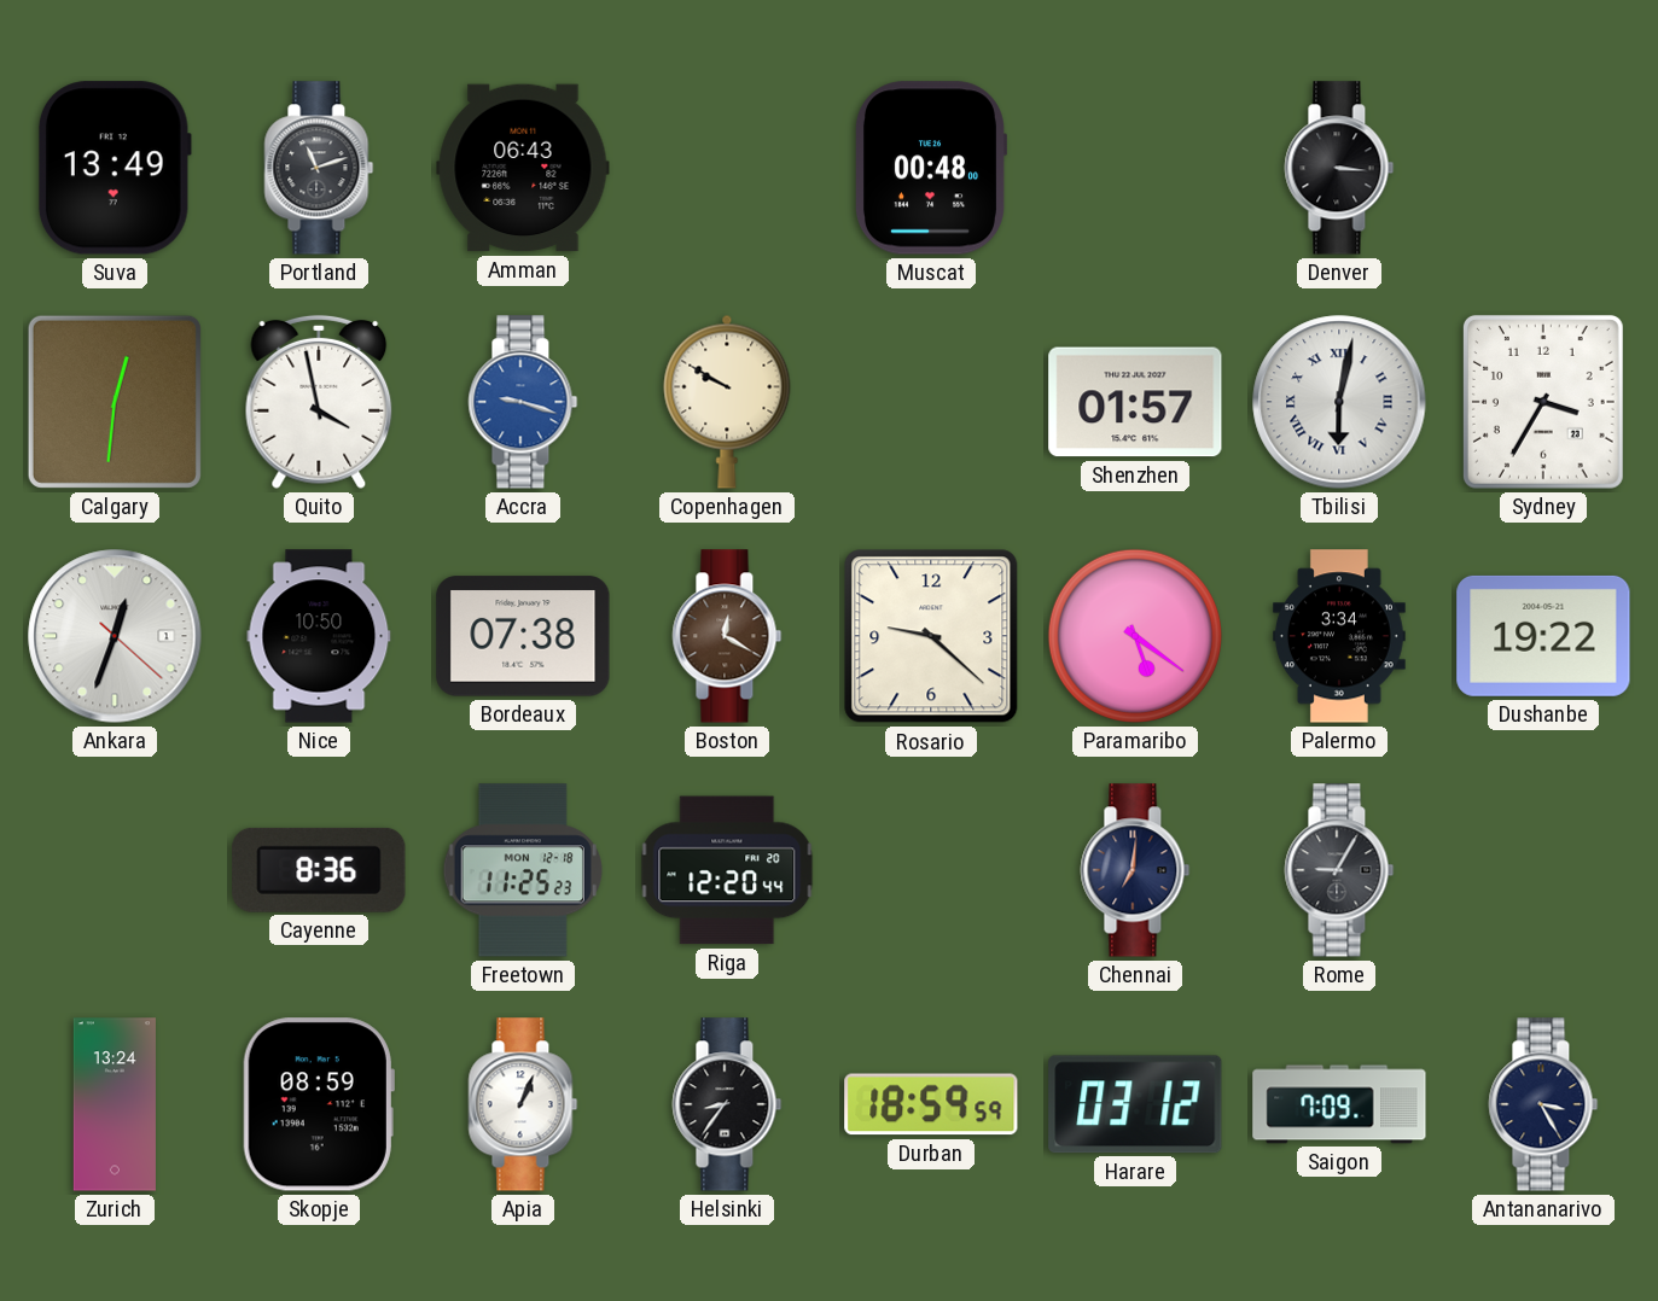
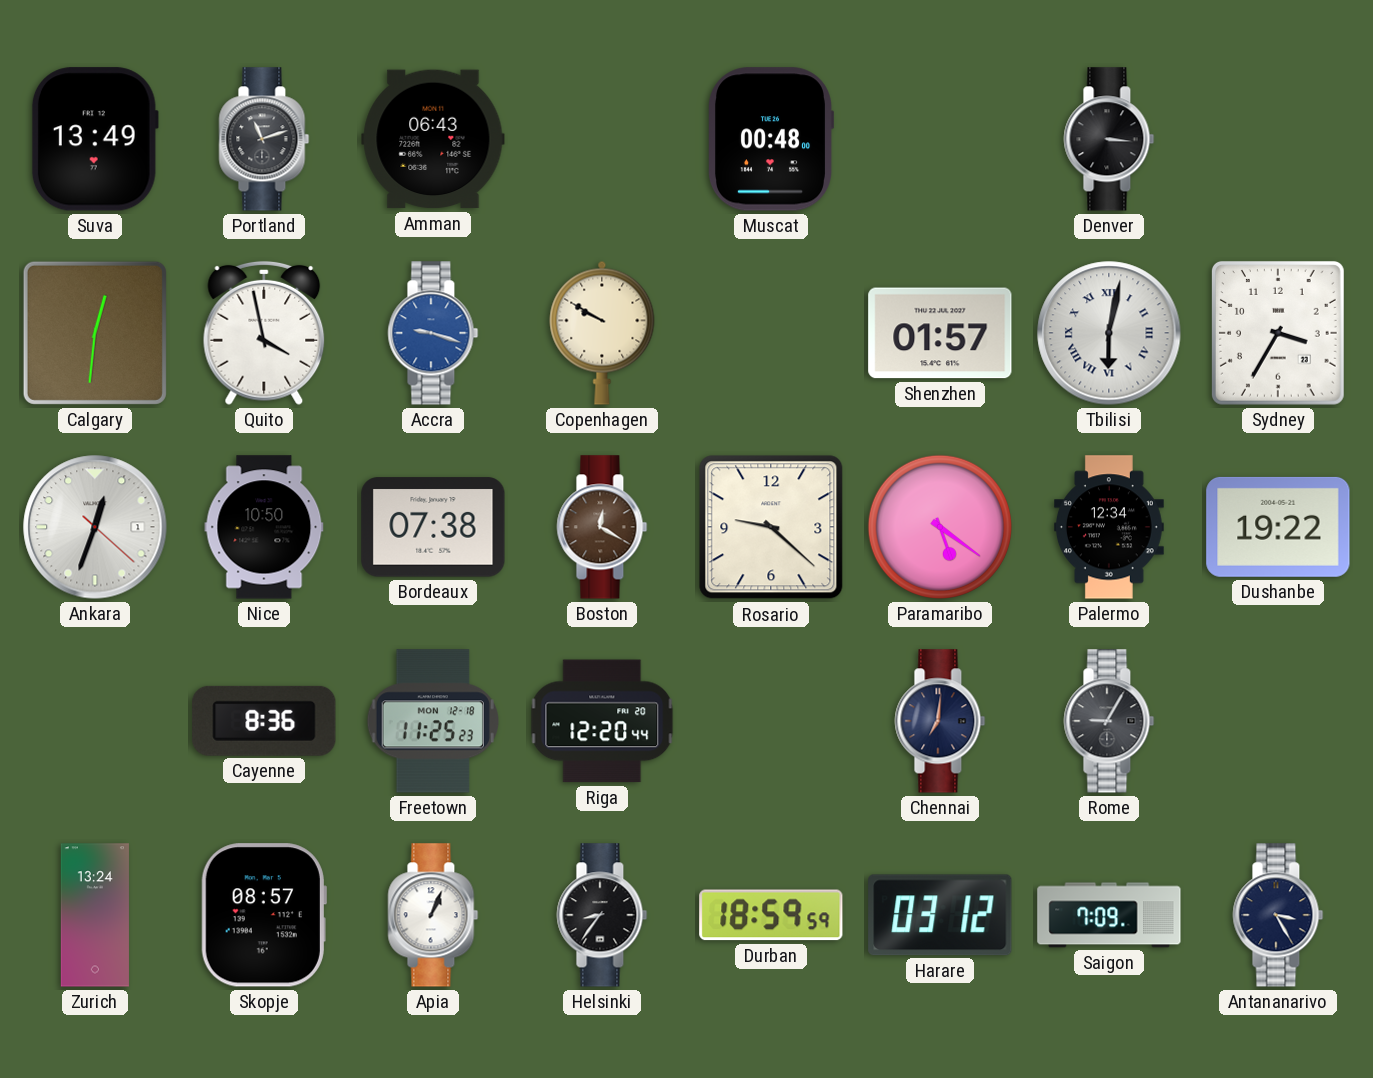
Palermo: 3:34 -> 12:34
Skopje: 08:59 -> 08:57
